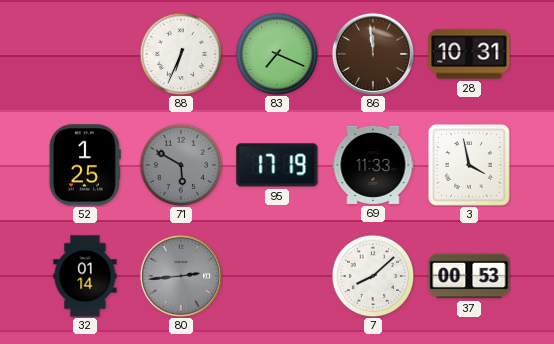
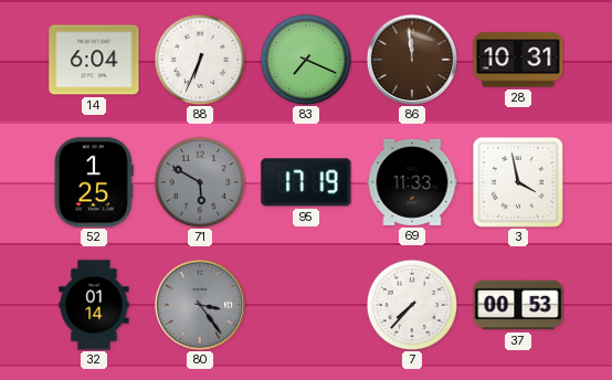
14: none -> 6:04
80: 2:44 -> 3:24
7: 8:08 -> 7:37
